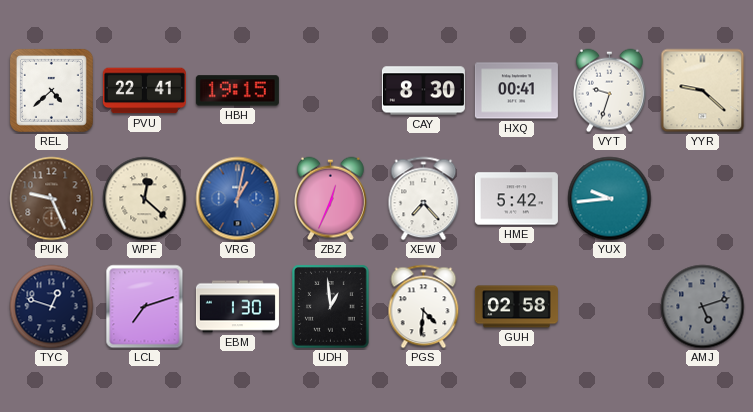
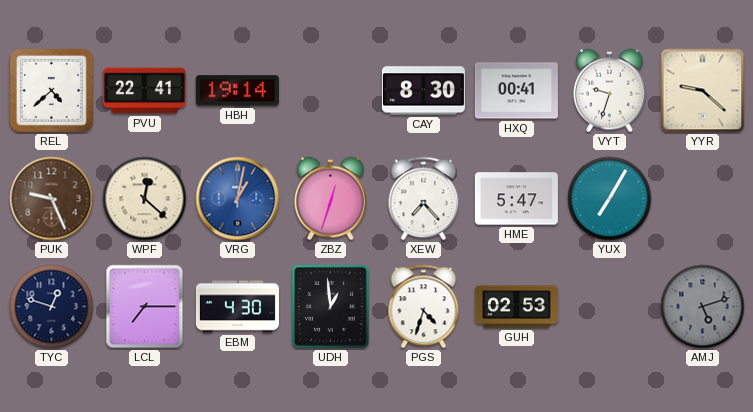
HBH: 19:15 -> 19:14
ZBZ: 12:34 -> 12:33
HME: 5:42 -> 5:47
YUX: 9:44 -> 7:05
LCL: 7:12 -> 7:15
EBM: 1:30 -> 4:30
PGS: 4:31 -> 4:33
GUH: 02:58 -> 02:53
